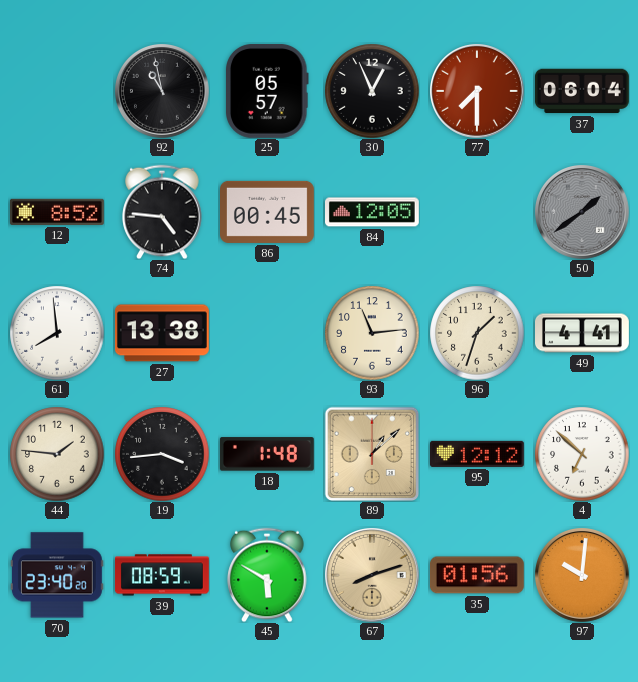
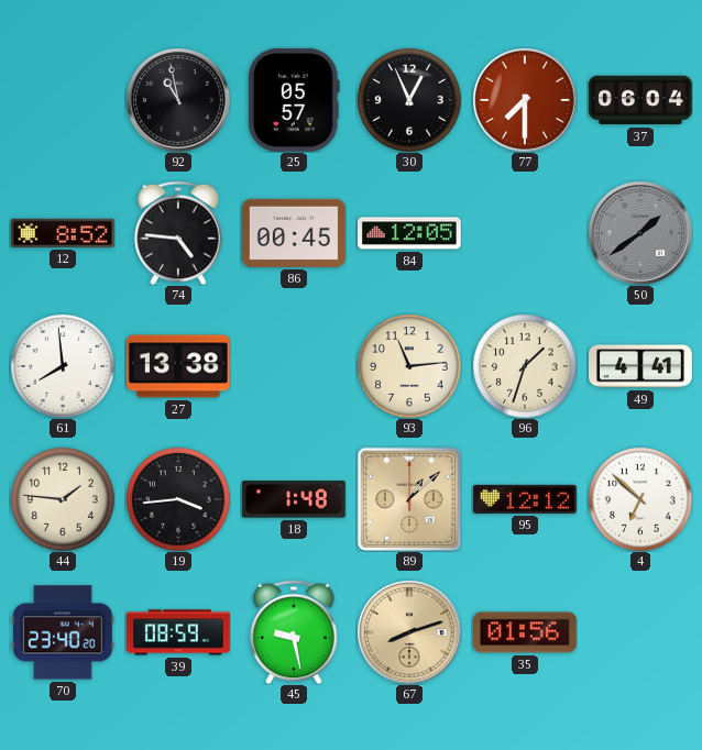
45: 5:50 -> 9:28
97: 10:01 -> none
